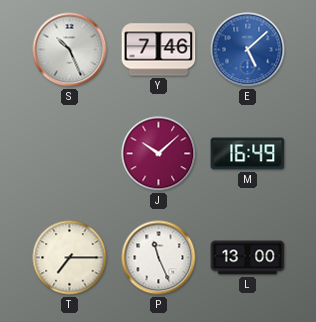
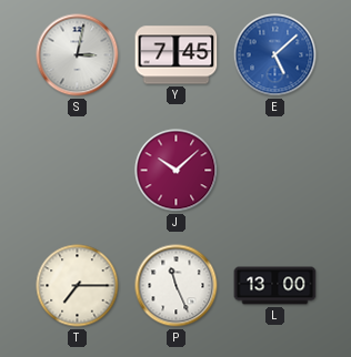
S: 10:26 -> 3:02
Y: 7:46 -> 7:45
M: 16:49 -> none
